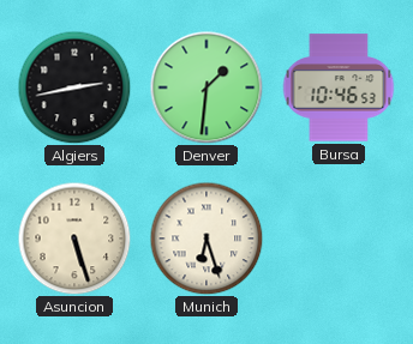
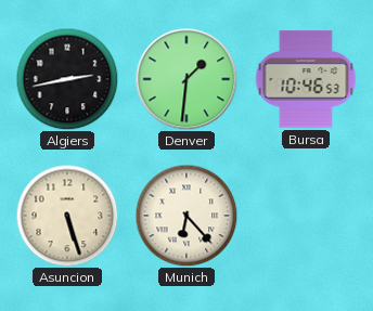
Munich: 6:27 -> 6:23
